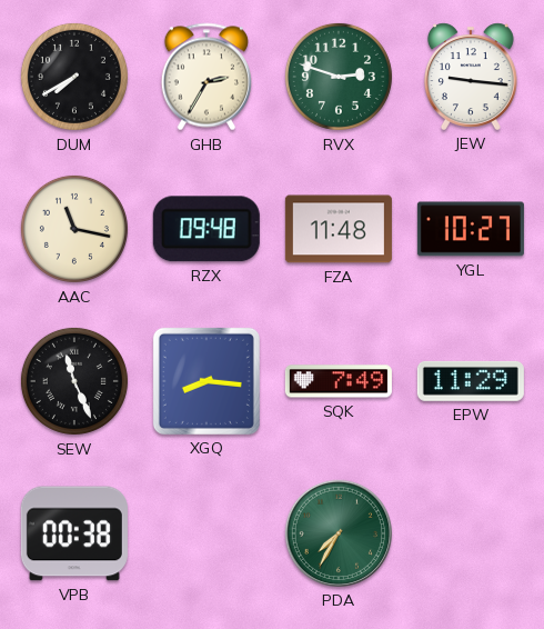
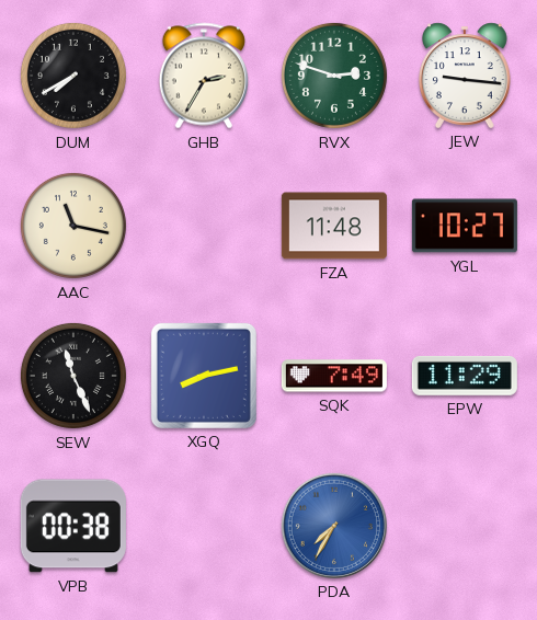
RZX: 09:48 -> none
XGQ: 8:16 -> 8:13
PDA dial: green -> blue
